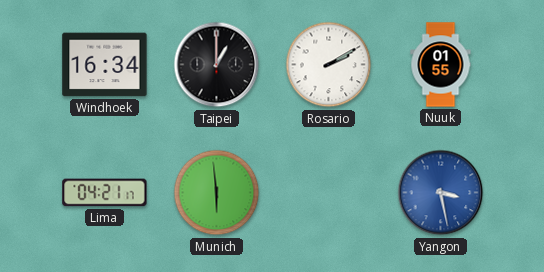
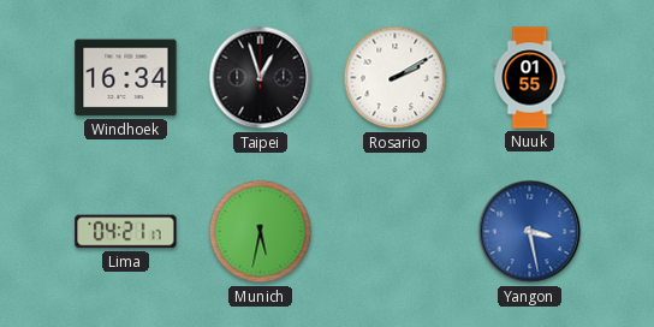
Taipei: 1:00 -> 12:57
Munich: 5:59 -> 5:32
